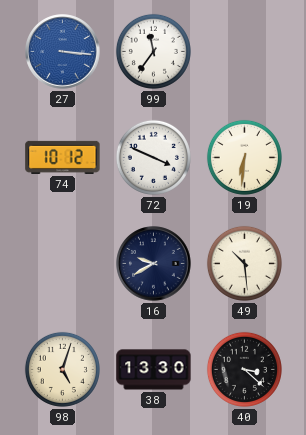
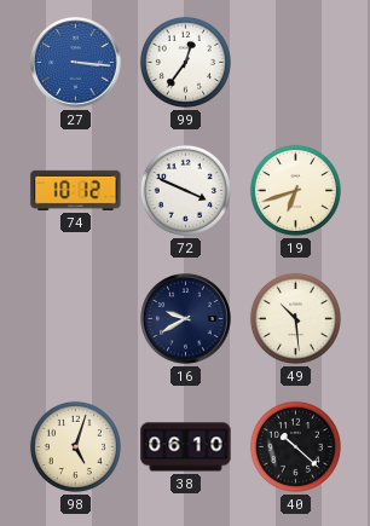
99: 11:36 -> 12:36
19: 6:31 -> 6:42
38: 13:30 -> 06:10
40: 3:22 -> 10:22
